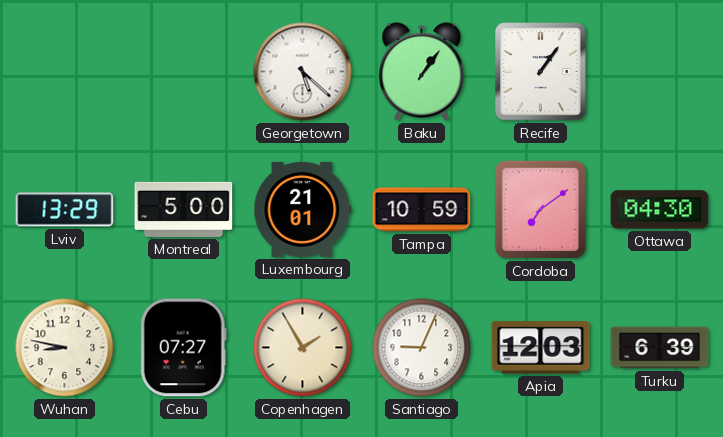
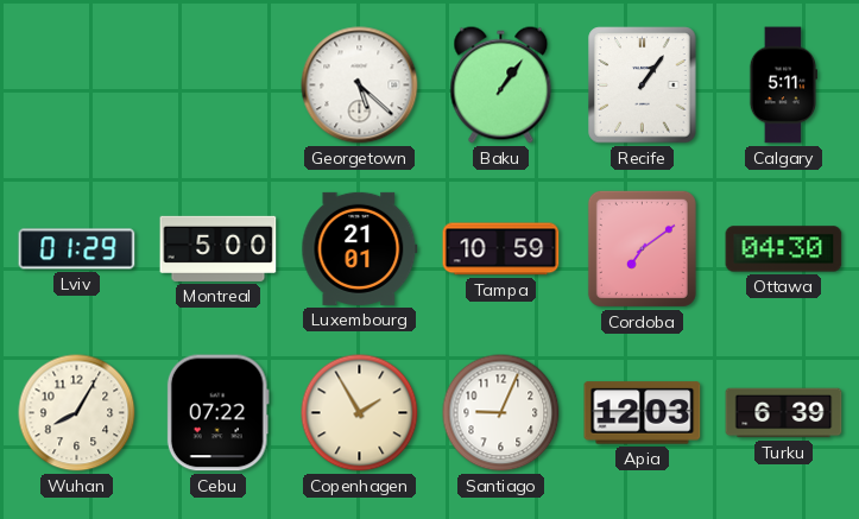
Calgary: none -> 5:11
Lviv: 13:29 -> 01:29
Wuhan: 8:47 -> 8:05
Cebu: 07:27 -> 07:22
